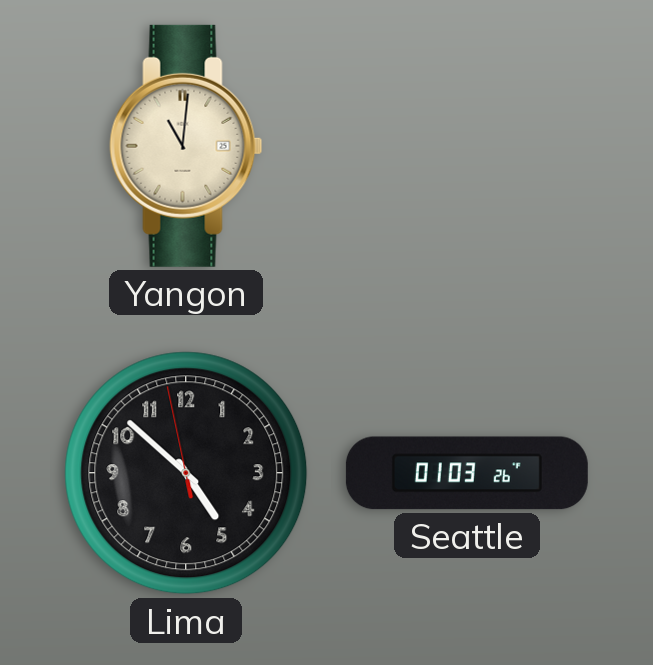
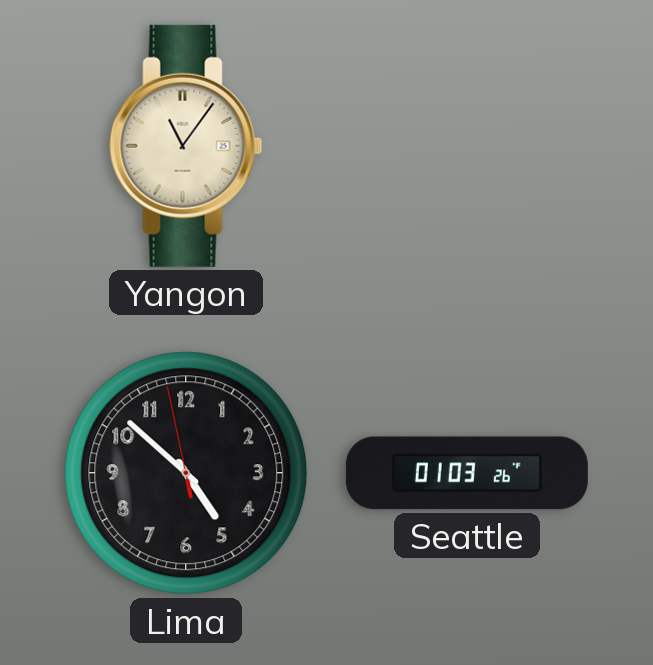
Yangon: 11:01 -> 11:06
